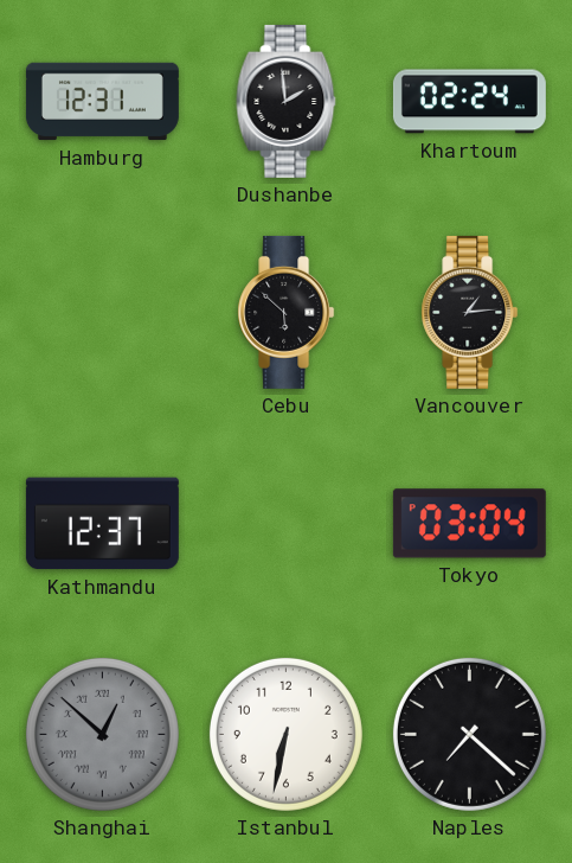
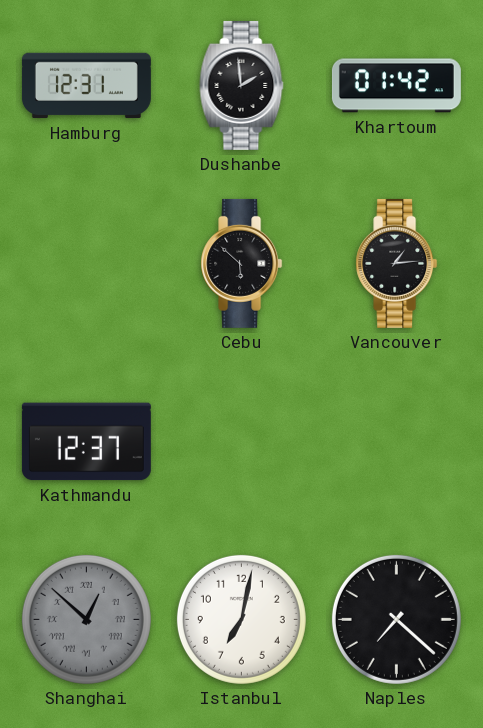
Khartoum: 02:24 -> 01:42
Tokyo: 03:04 -> none
Istanbul: 6:32 -> 7:02
